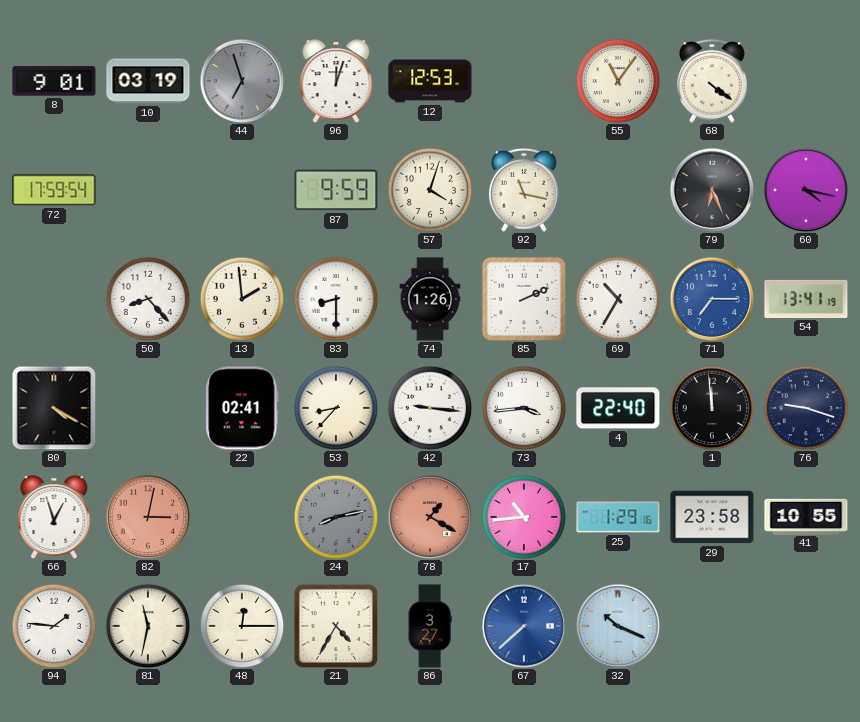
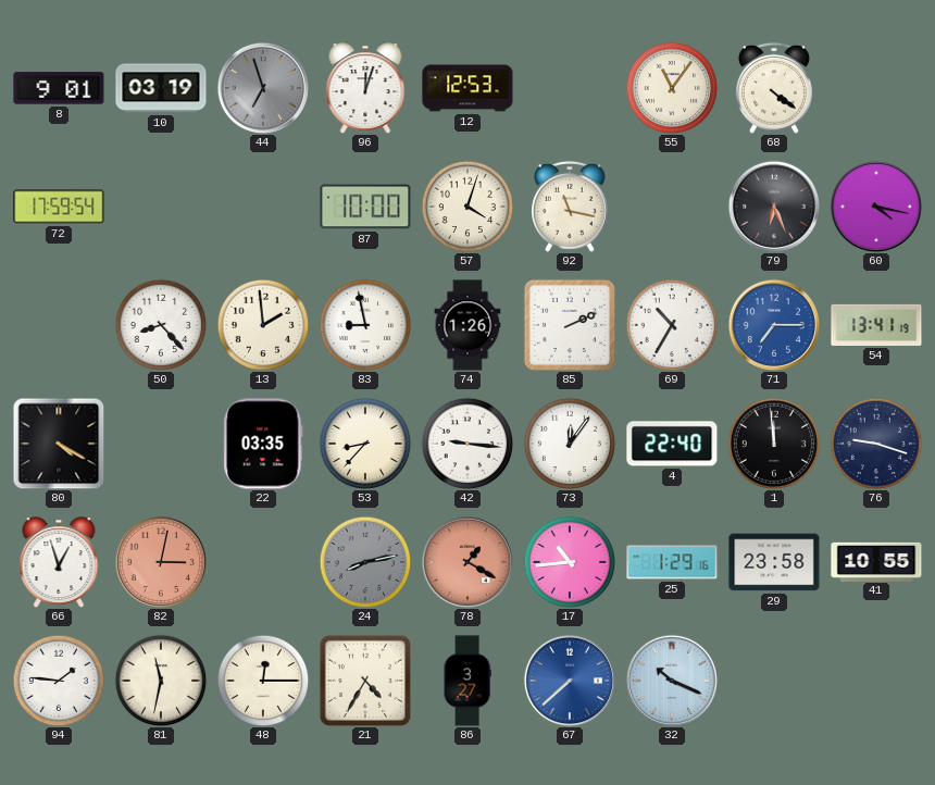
87: 9:59 -> 10:00
83: 8:30 -> 8:58
22: 02:41 -> 03:35
73: 3:44 -> 12:06
